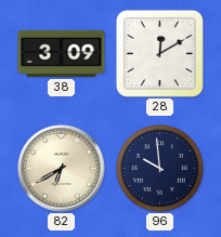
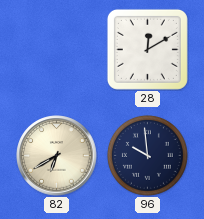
38: 3:09 -> none
